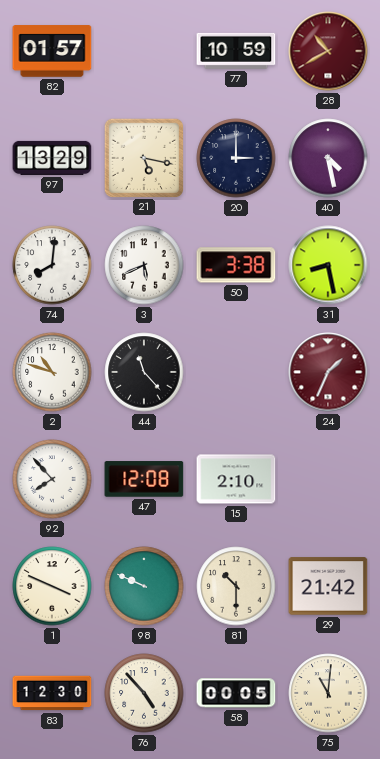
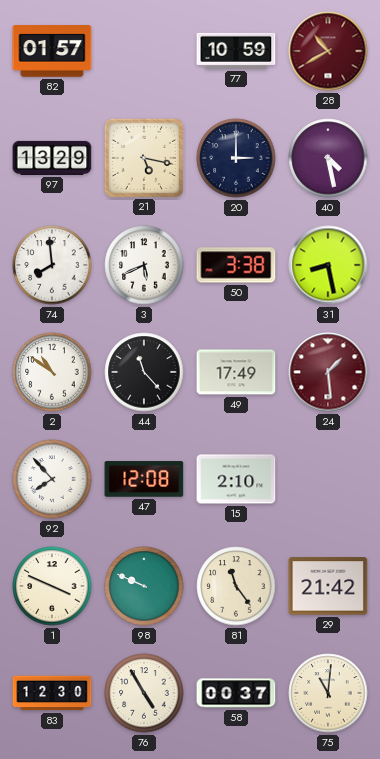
74: 8:01 -> 7:59
2: 10:48 -> 10:51
49: none -> 17:49
24: 1:34 -> 1:29
81: 10:30 -> 11:24
76: 4:53 -> 4:55
58: 00:05 -> 00:37
